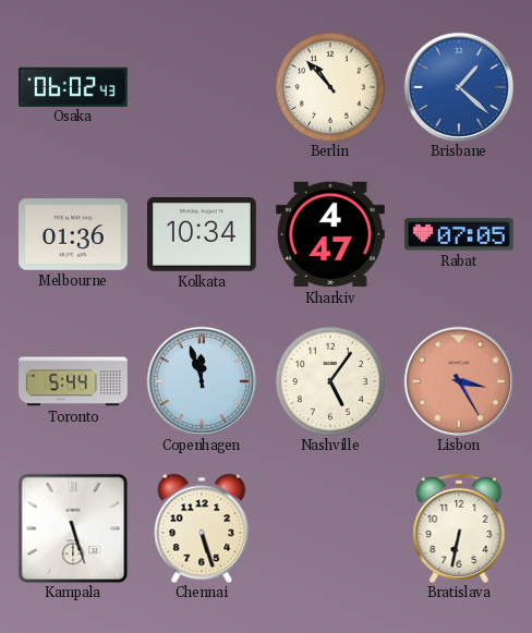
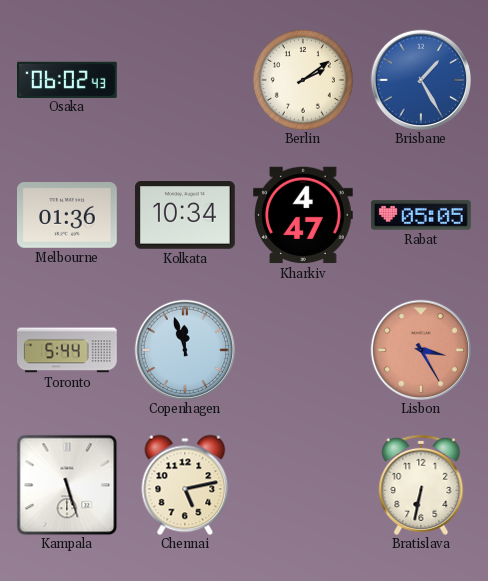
Berlin: 10:53 -> 2:09
Brisbane: 1:22 -> 1:25
Rabat: 07:05 -> 05:05
Nashville: 5:06 -> none
Chennai: 5:27 -> 5:13
